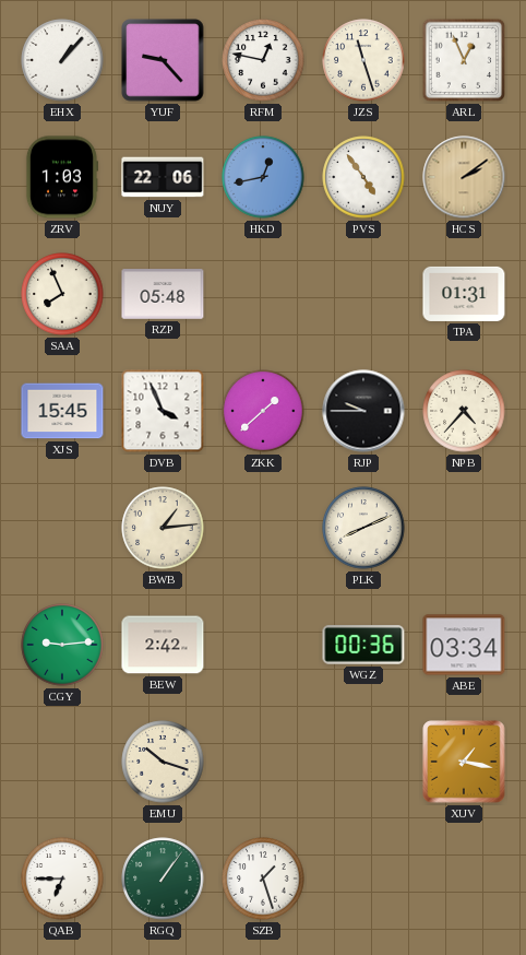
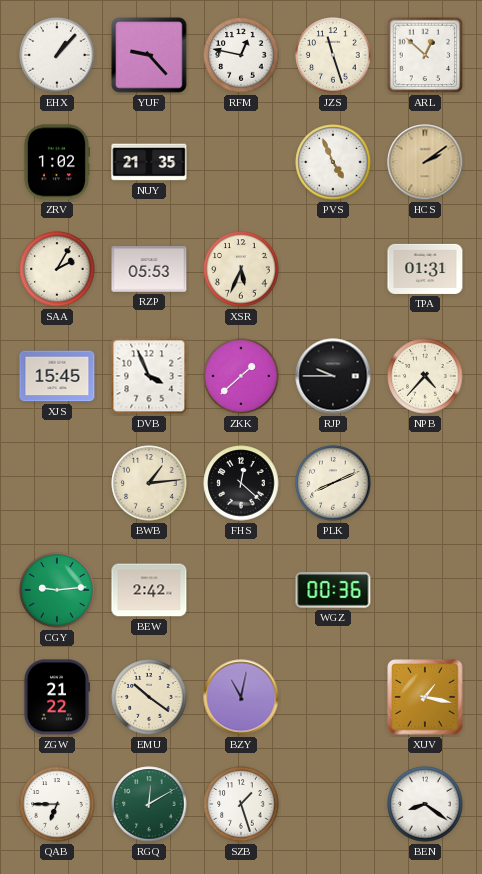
ARL: 12:56 -> 12:52
ZRV: 1:03 -> 1:02
NUY: 22:06 -> 21:35
HKD: 12:43 -> none
PVS: 4:54 -> 4:56
SAA: 7:56 -> 2:05
RZP: 05:48 -> 05:53
XSR: none -> 5:34
FHS: none -> 12:22
ABE: 03:34 -> none
ZGW: none -> 21:22
EMU: 10:18 -> 10:21
BZY: none -> 11:02
RGQ: 1:06 -> 12:10
BEN: none -> 8:21
